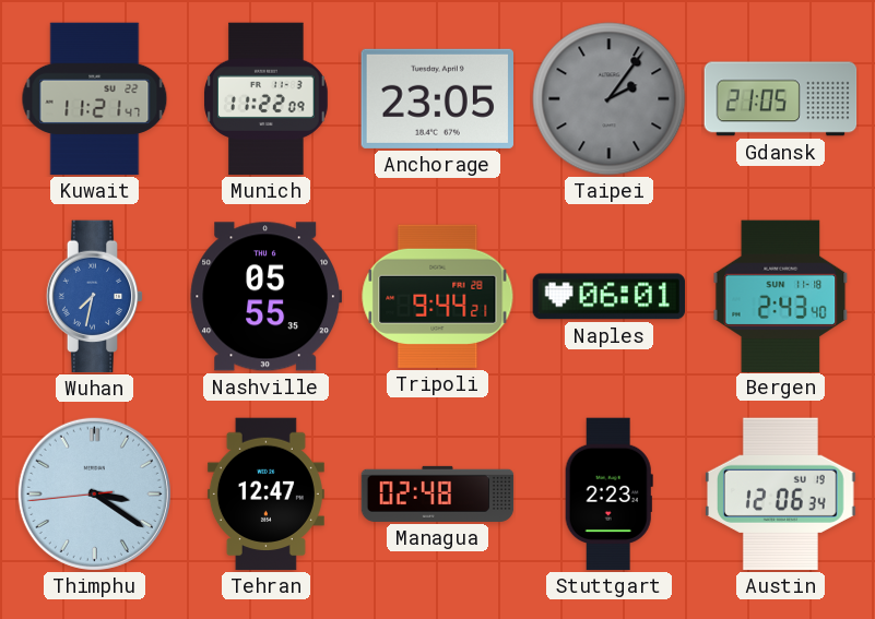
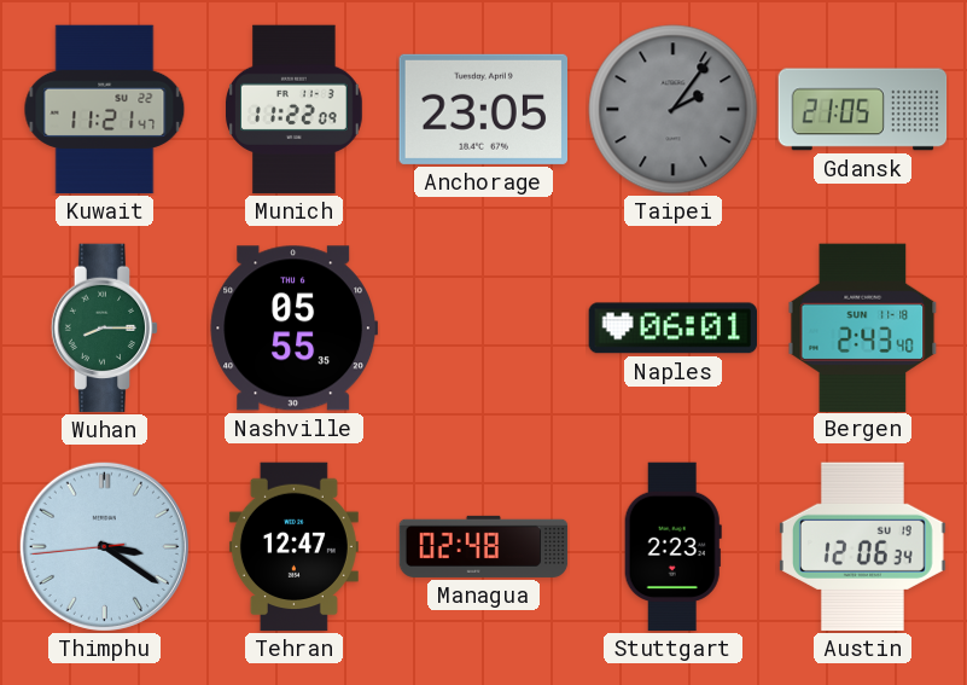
Wuhan: 7:32 -> 8:15
Wuhan dial: blue -> green
Tripoli: 9:44 -> none
